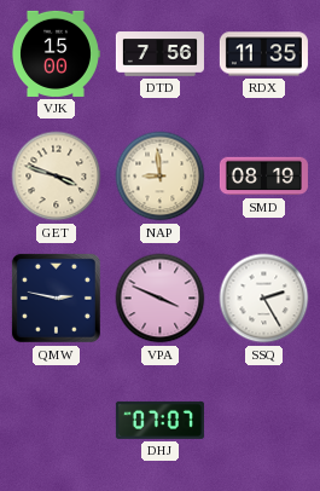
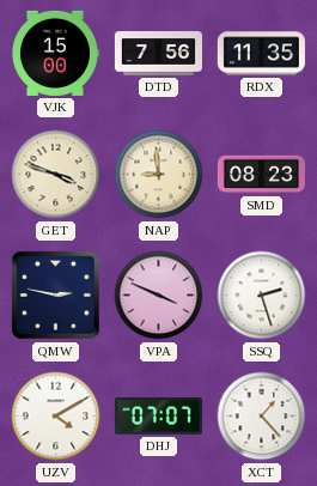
SMD: 08:19 -> 08:23
SSQ: 2:25 -> 2:27
UZV: none -> 4:10
XCT: none -> 1:23
